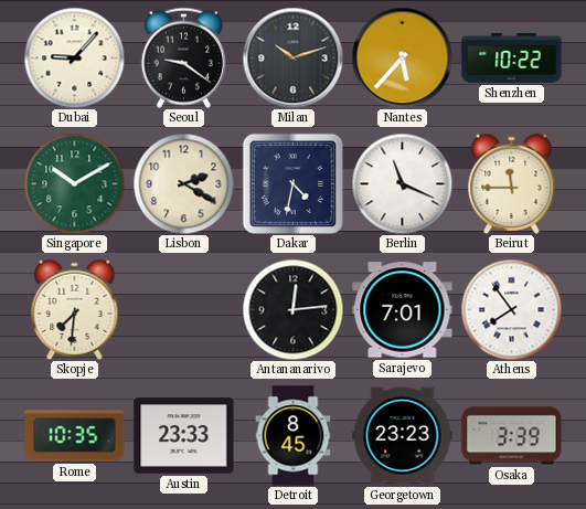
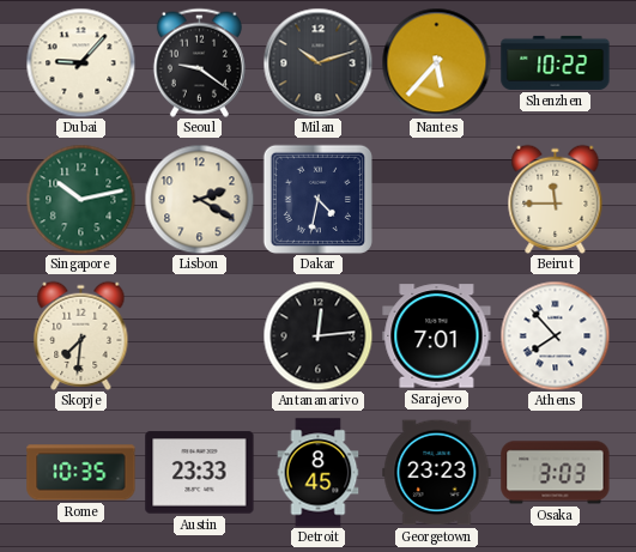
Singapore: 10:10 -> 10:13
Berlin: 11:19 -> none
Athens: 7:54 -> 7:53
Osaka: 3:39 -> 3:03
